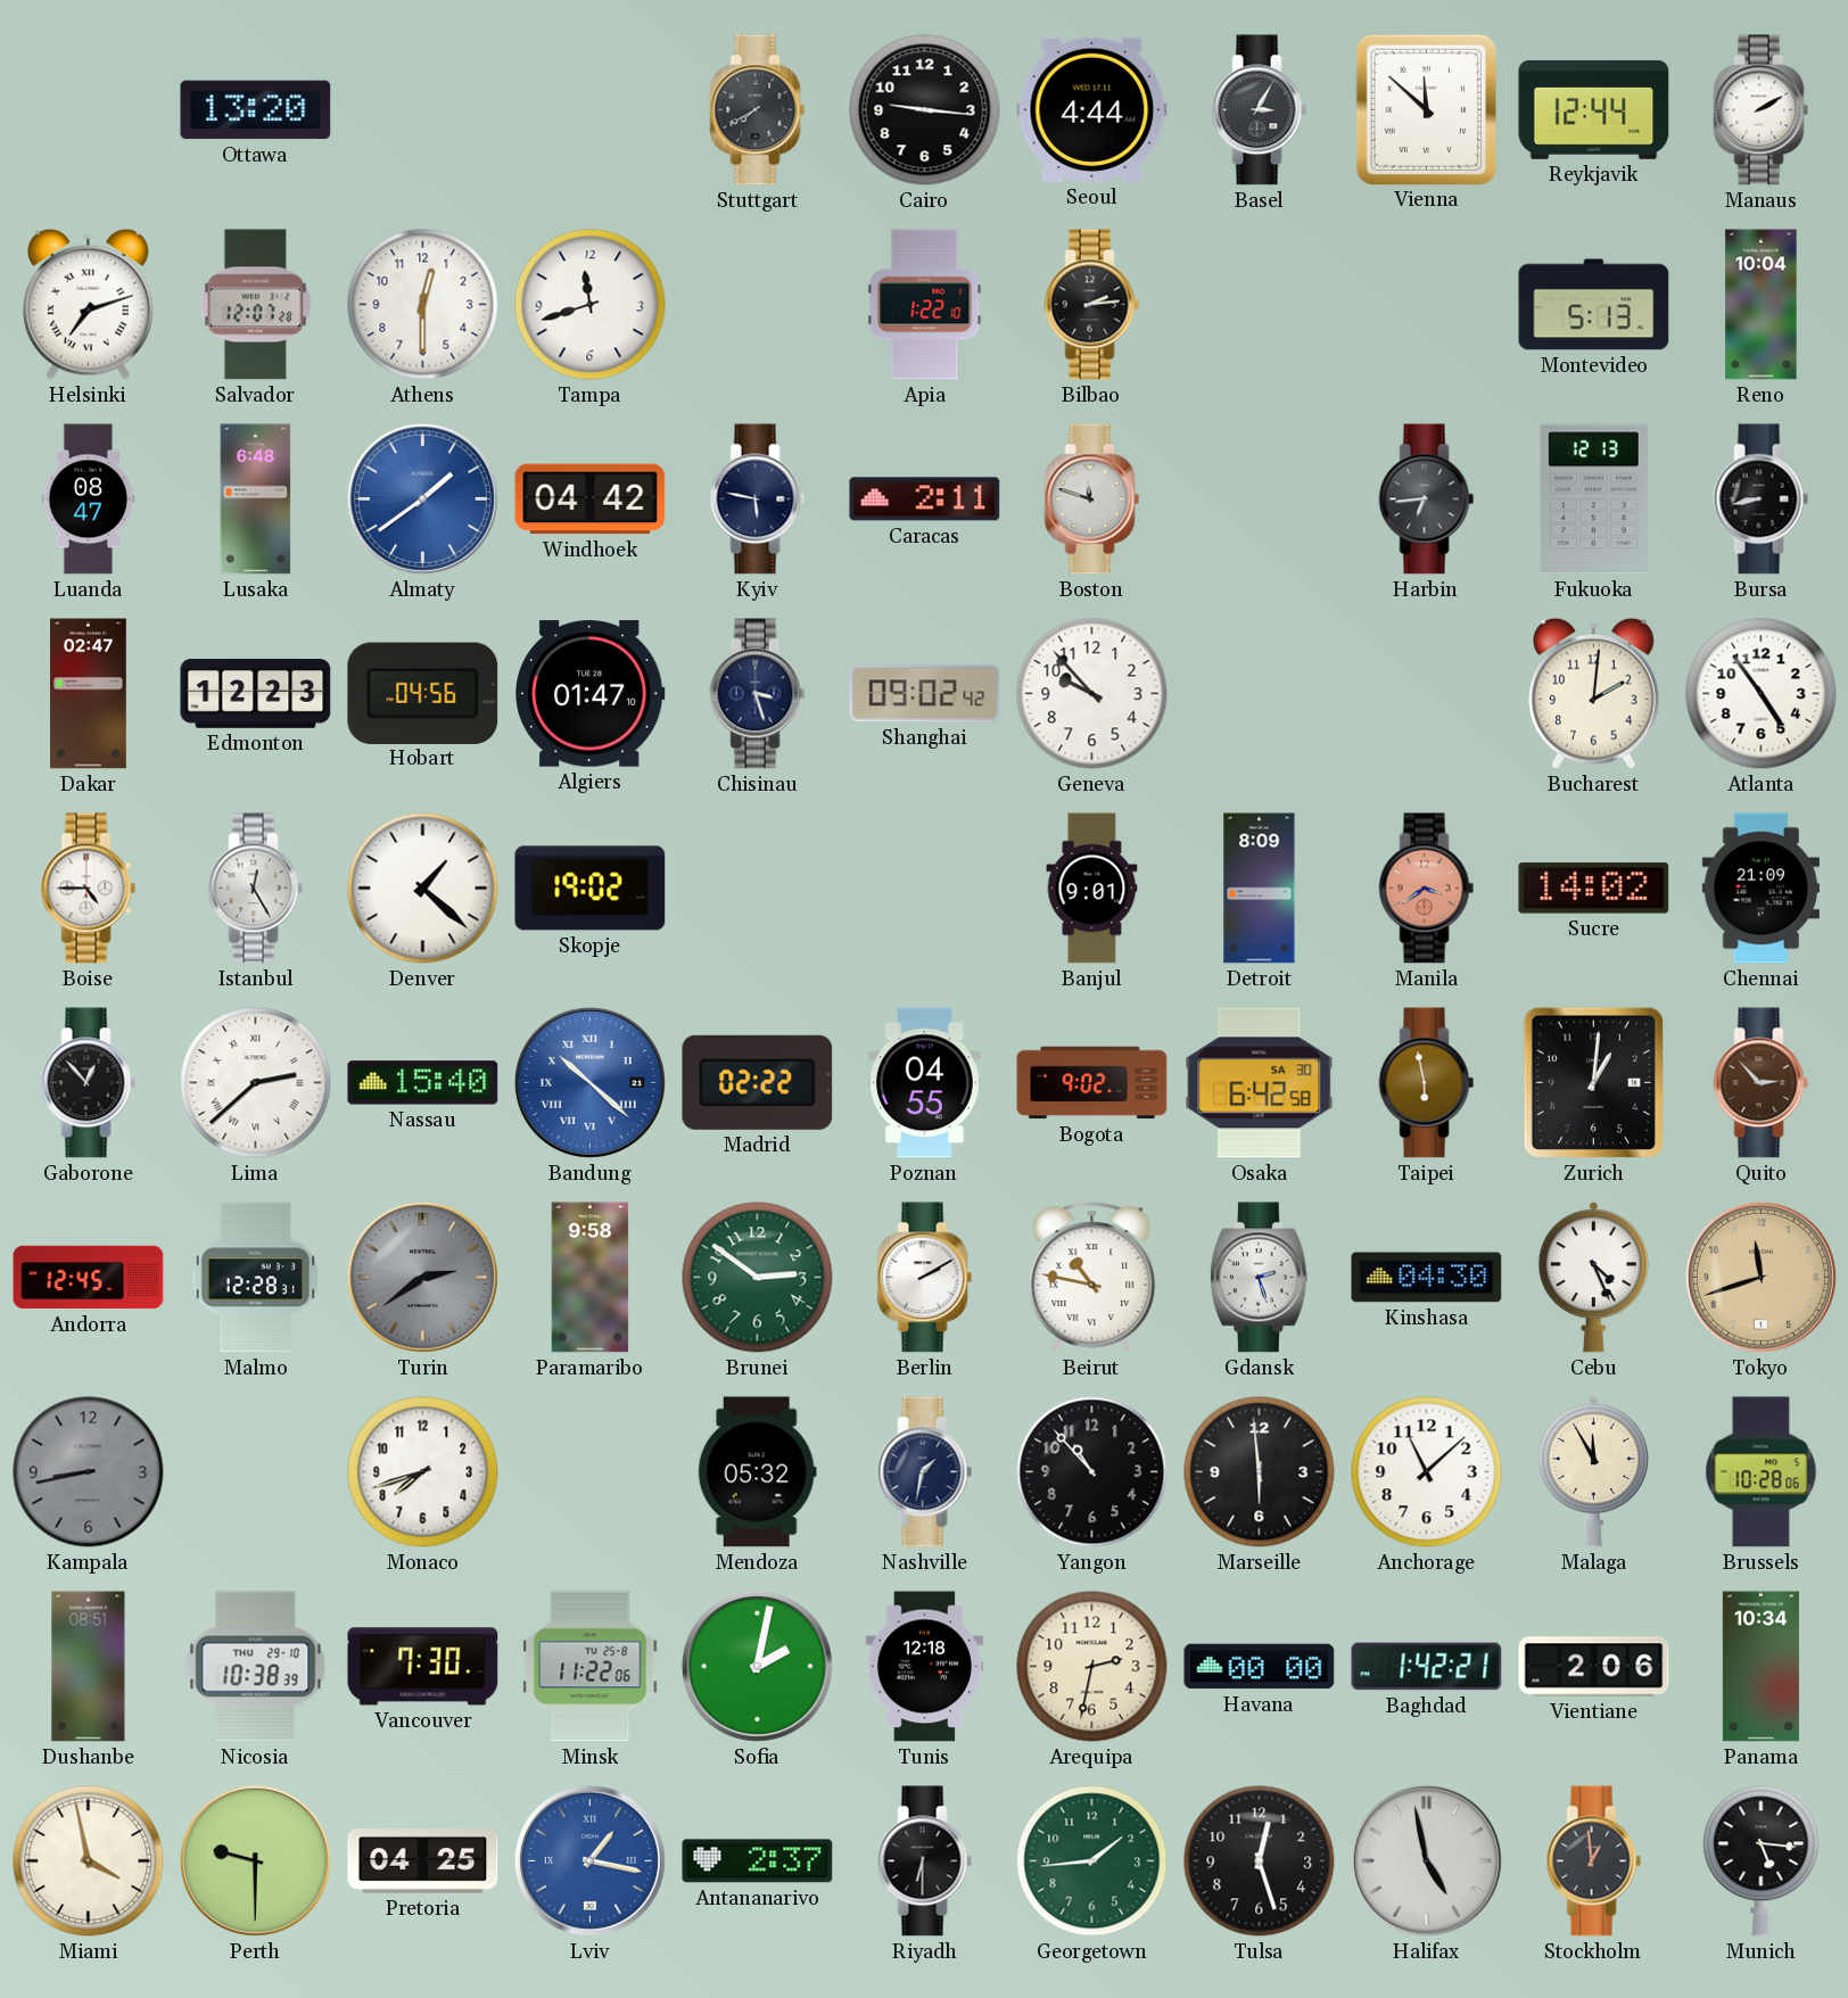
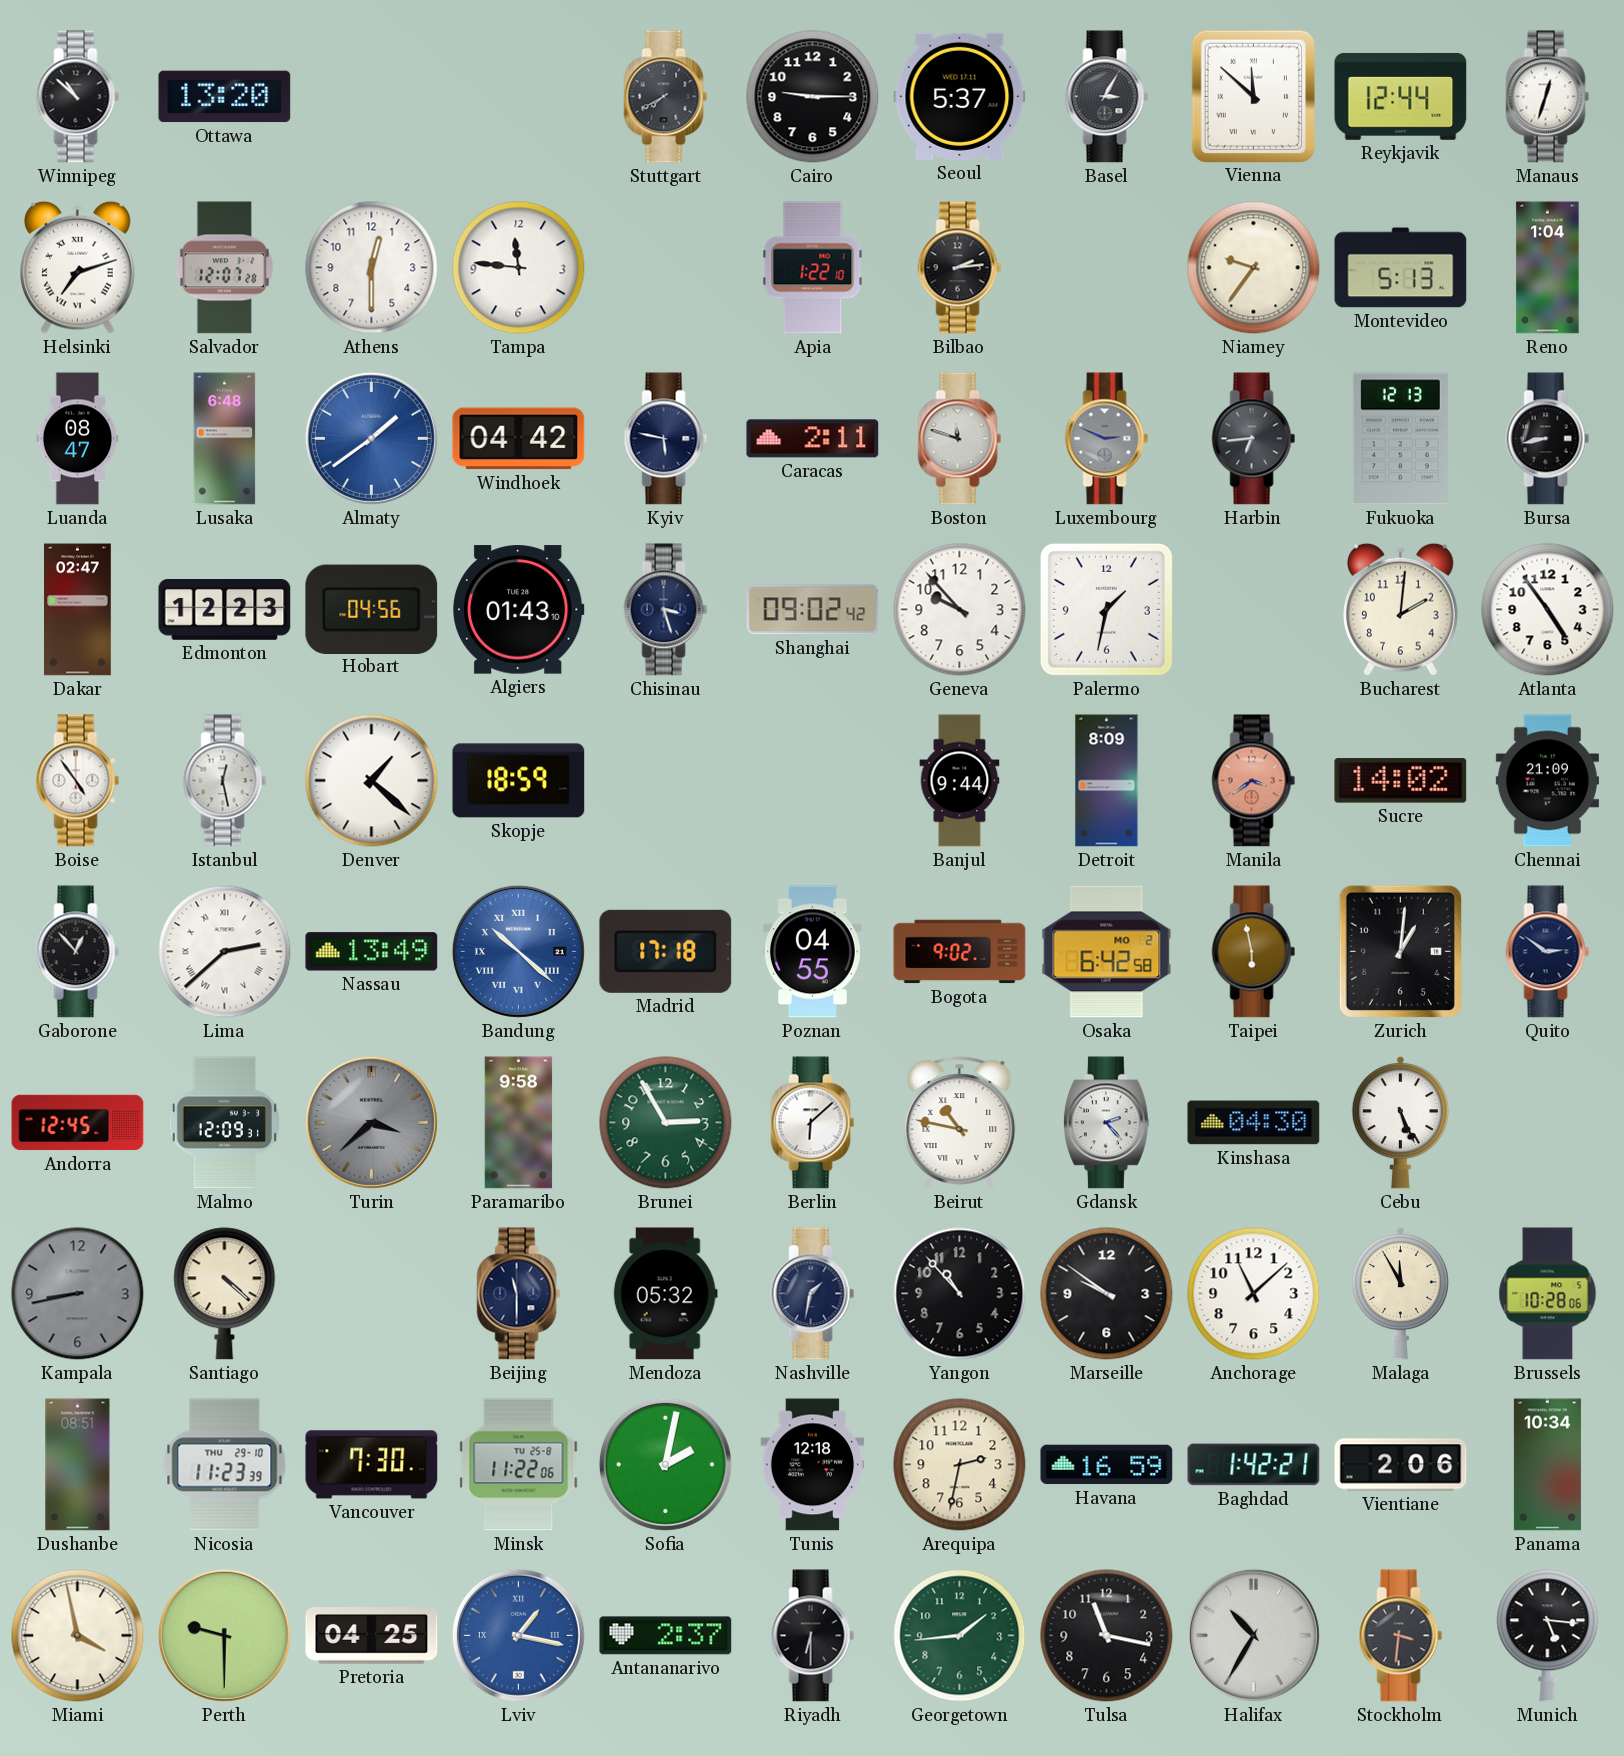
Winnipeg: none -> 10:52
Cairo: 9:16 -> 9:15
Seoul: 4:44 -> 5:37
Manaus: 2:10 -> 12:33
Tampa: 11:42 -> 11:46
Niamey: none -> 9:36
Reno: 10:04 -> 1:04
Luxembourg: none -> 2:49
Algiers: 01:47 -> 01:43
Palermo: none -> 1:32
Boise: 4:45 -> 4:54
Istanbul: 12:25 -> 12:28
Skopje: 19:02 -> 18:59
Banjul: 9:01 -> 9:44
Nassau: 15:40 -> 13:49
Madrid: 02:22 -> 17:18
Osaka date: SA 30 -> MO 2
Quito: 2:53 -> 2:51
Quito dial: brown -> navy
Malmo: 12:28 -> 12:09
Turin: 2:39 -> 3:38
Brunei: 2:51 -> 2:55
Berlin: 2:10 -> 6:08
Gdansk: 2:27 -> 2:23
Cebu: 4:26 -> 5:26
Tokyo: 11:42 -> none
Santiago: none -> 4:22
Monaco: 7:42 -> none
Beijing: none -> 11:30
Marseille: 5:59 -> 9:51
Nicosia: 10:38 -> 11:23
Havana: 00:00 -> 16:59
Tulsa: 12:27 -> 11:17
Halifax: 4:58 -> 10:35
Stockholm: 12:59 -> 3:31
